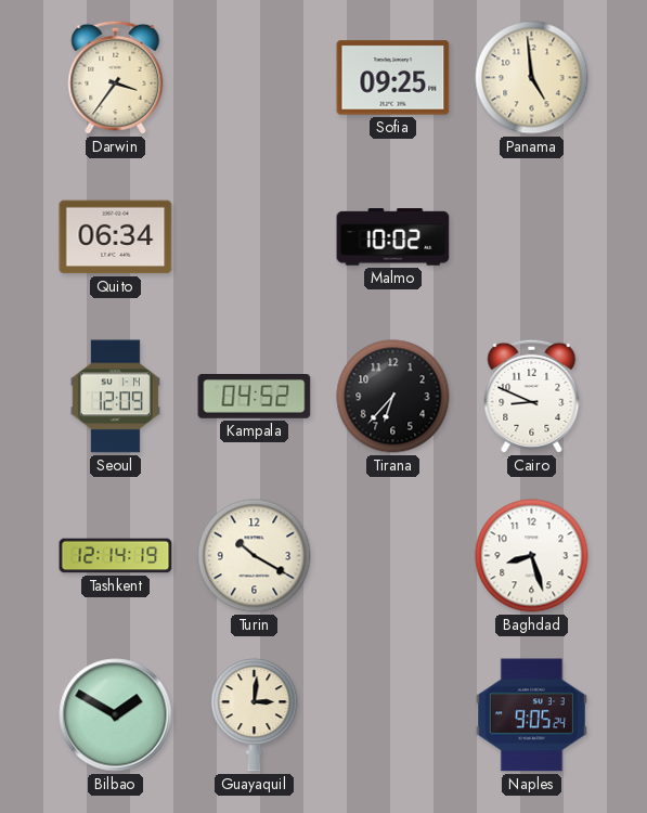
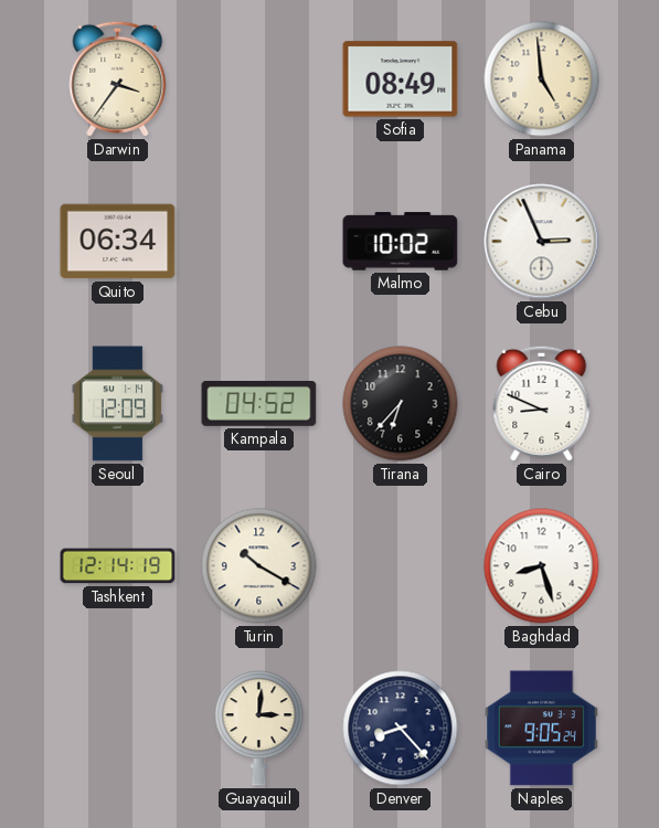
Sofia: 09:25 -> 08:49
Cebu: none -> 2:56
Bilbao: 1:50 -> none
Denver: none -> 8:23
